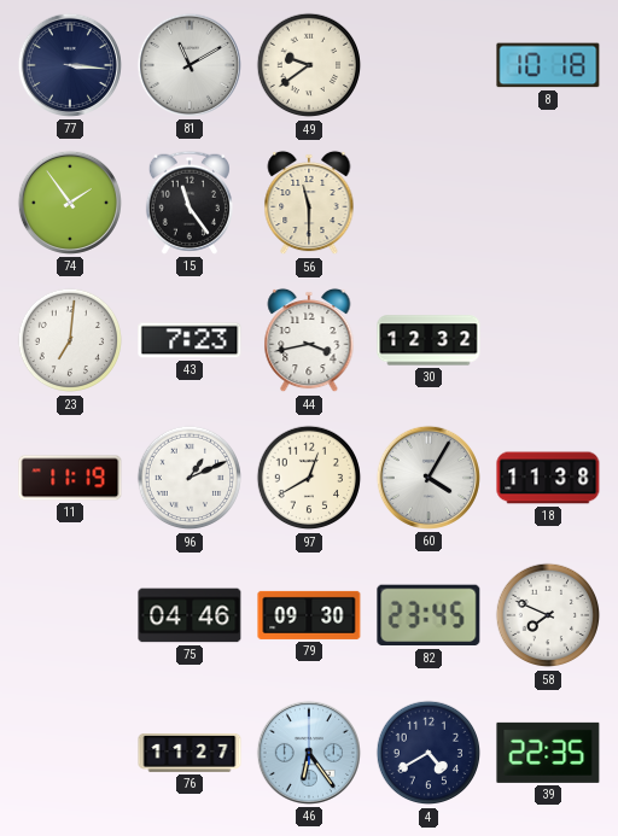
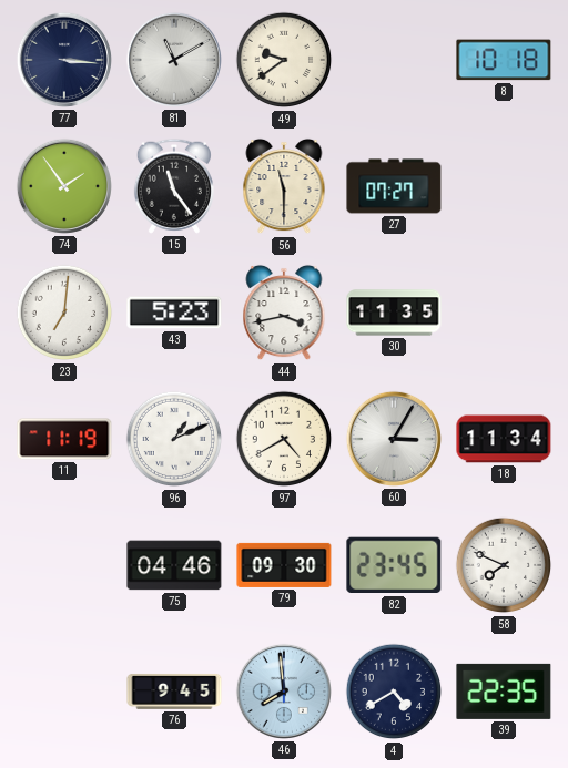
27: none -> 07:27
43: 7:23 -> 5:23
30: 12:32 -> 11:35
97: 12:40 -> 4:40
60: 4:05 -> 3:05
18: 11:38 -> 11:34
76: 11:27 -> 9:45
46: 6:24 -> 7:59
